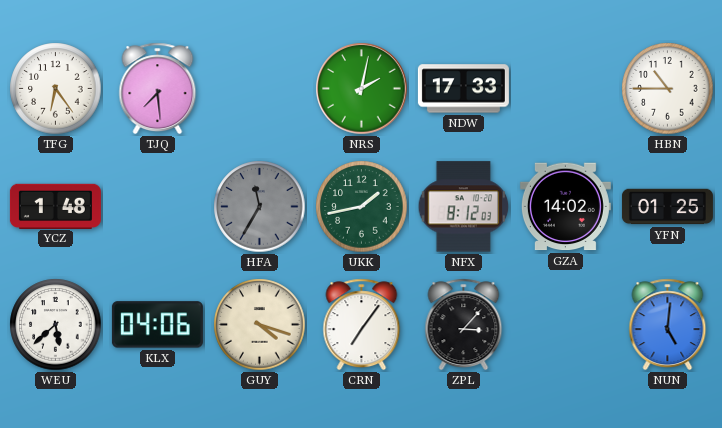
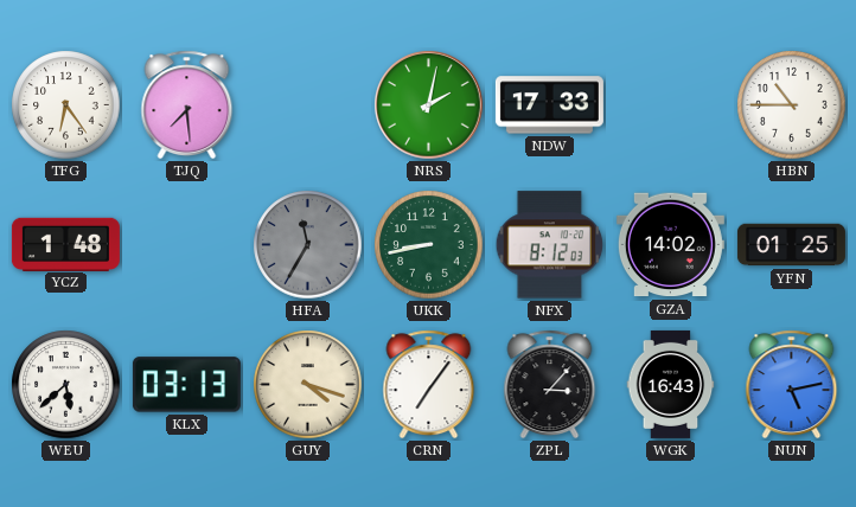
UKK: 1:43 -> 8:43
KLX: 04:06 -> 03:13
WGK: none -> 16:43
NUN: 5:01 -> 5:13
